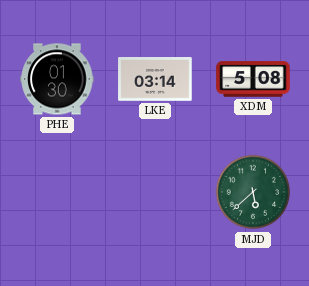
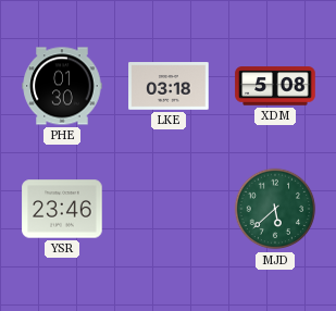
LKE: 03:14 -> 03:18
YSR: none -> 23:46
